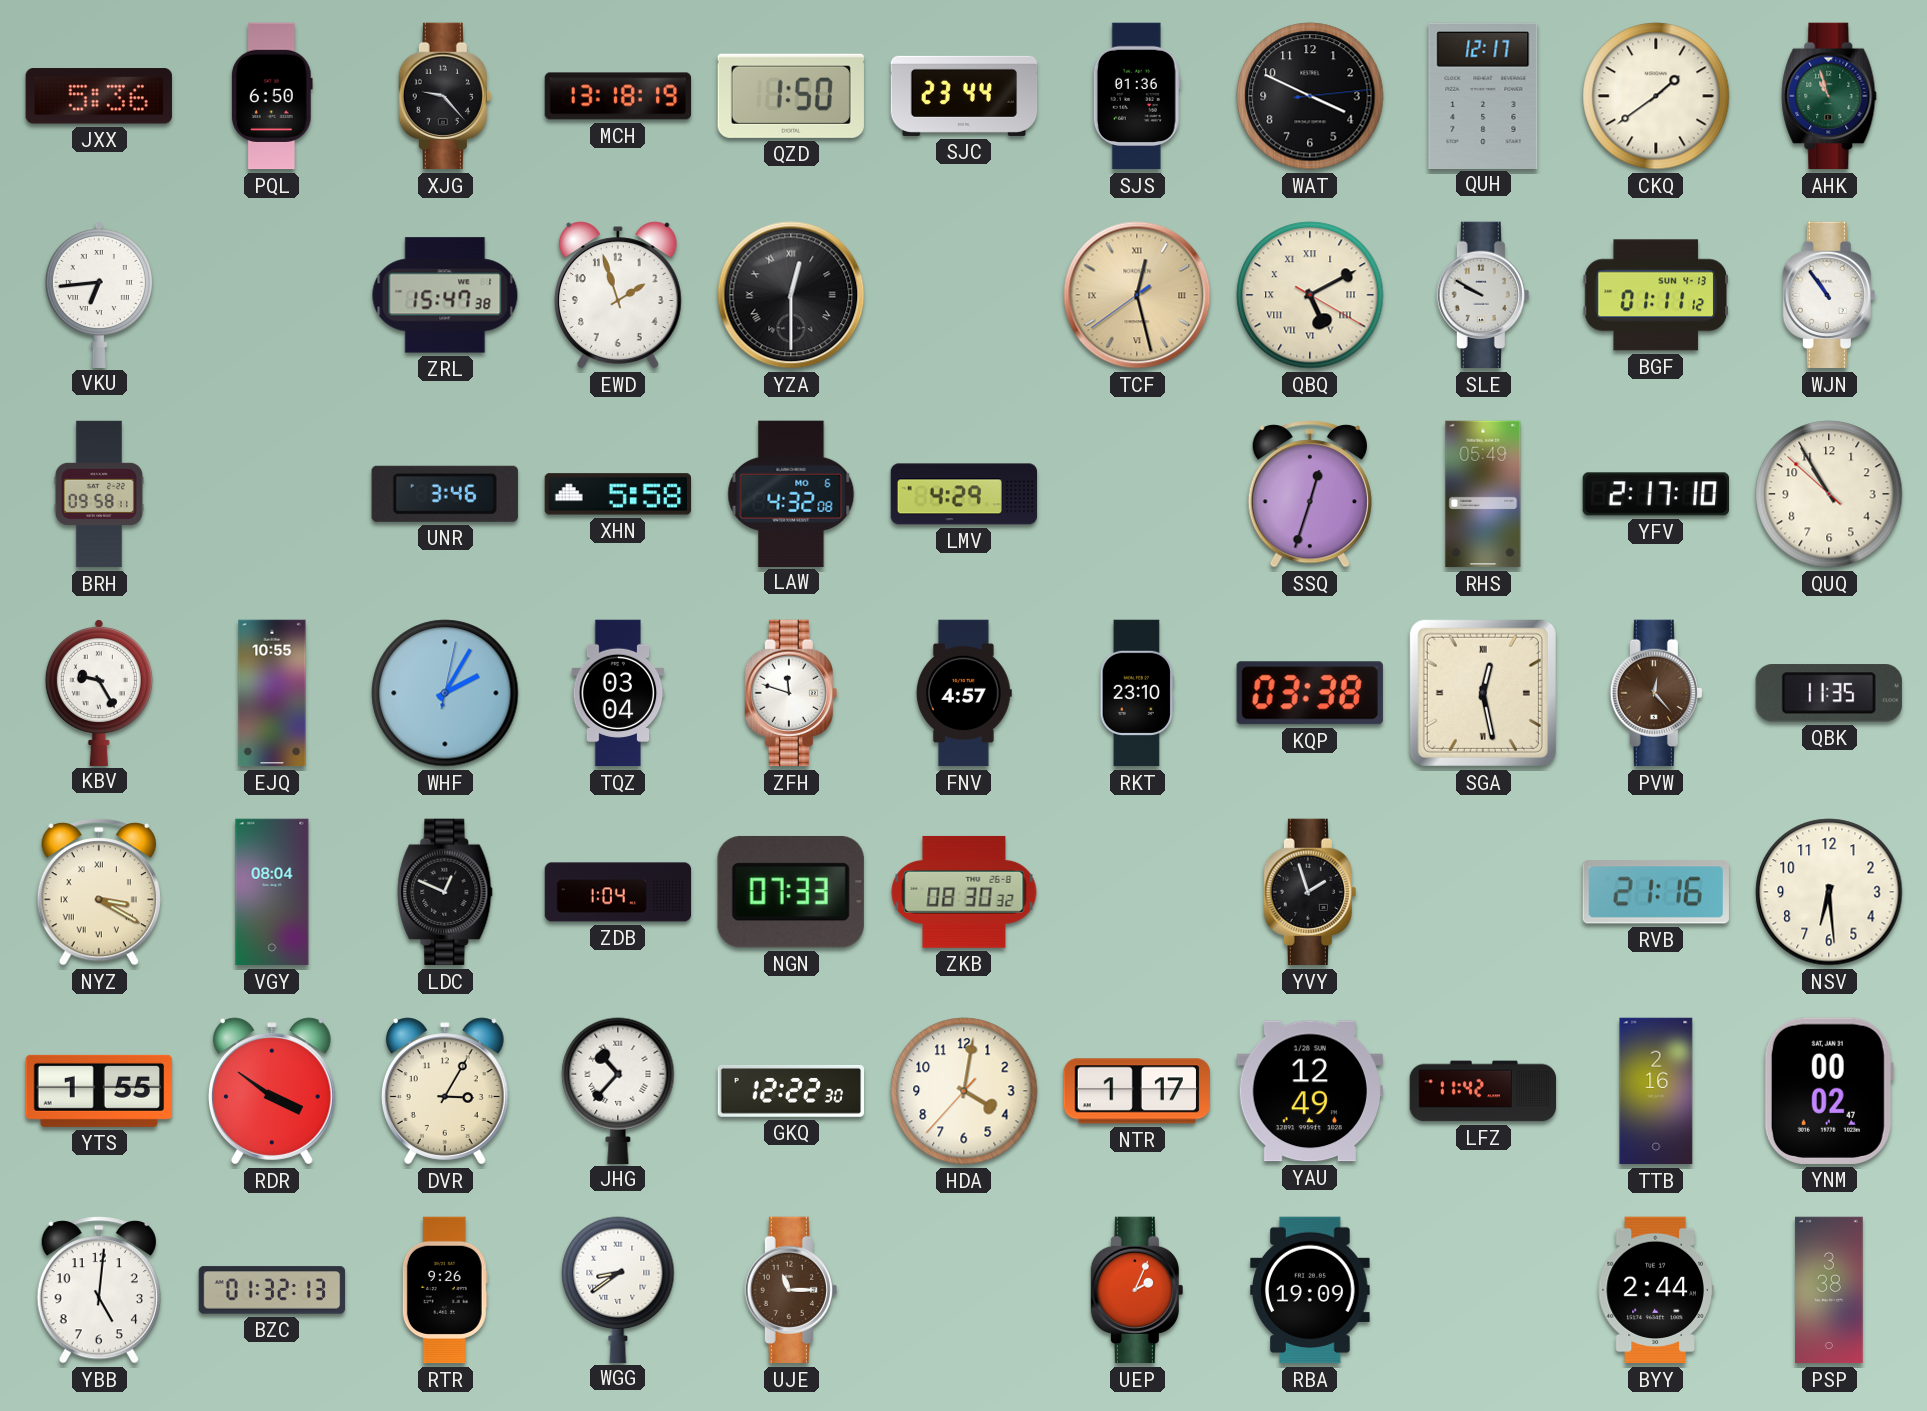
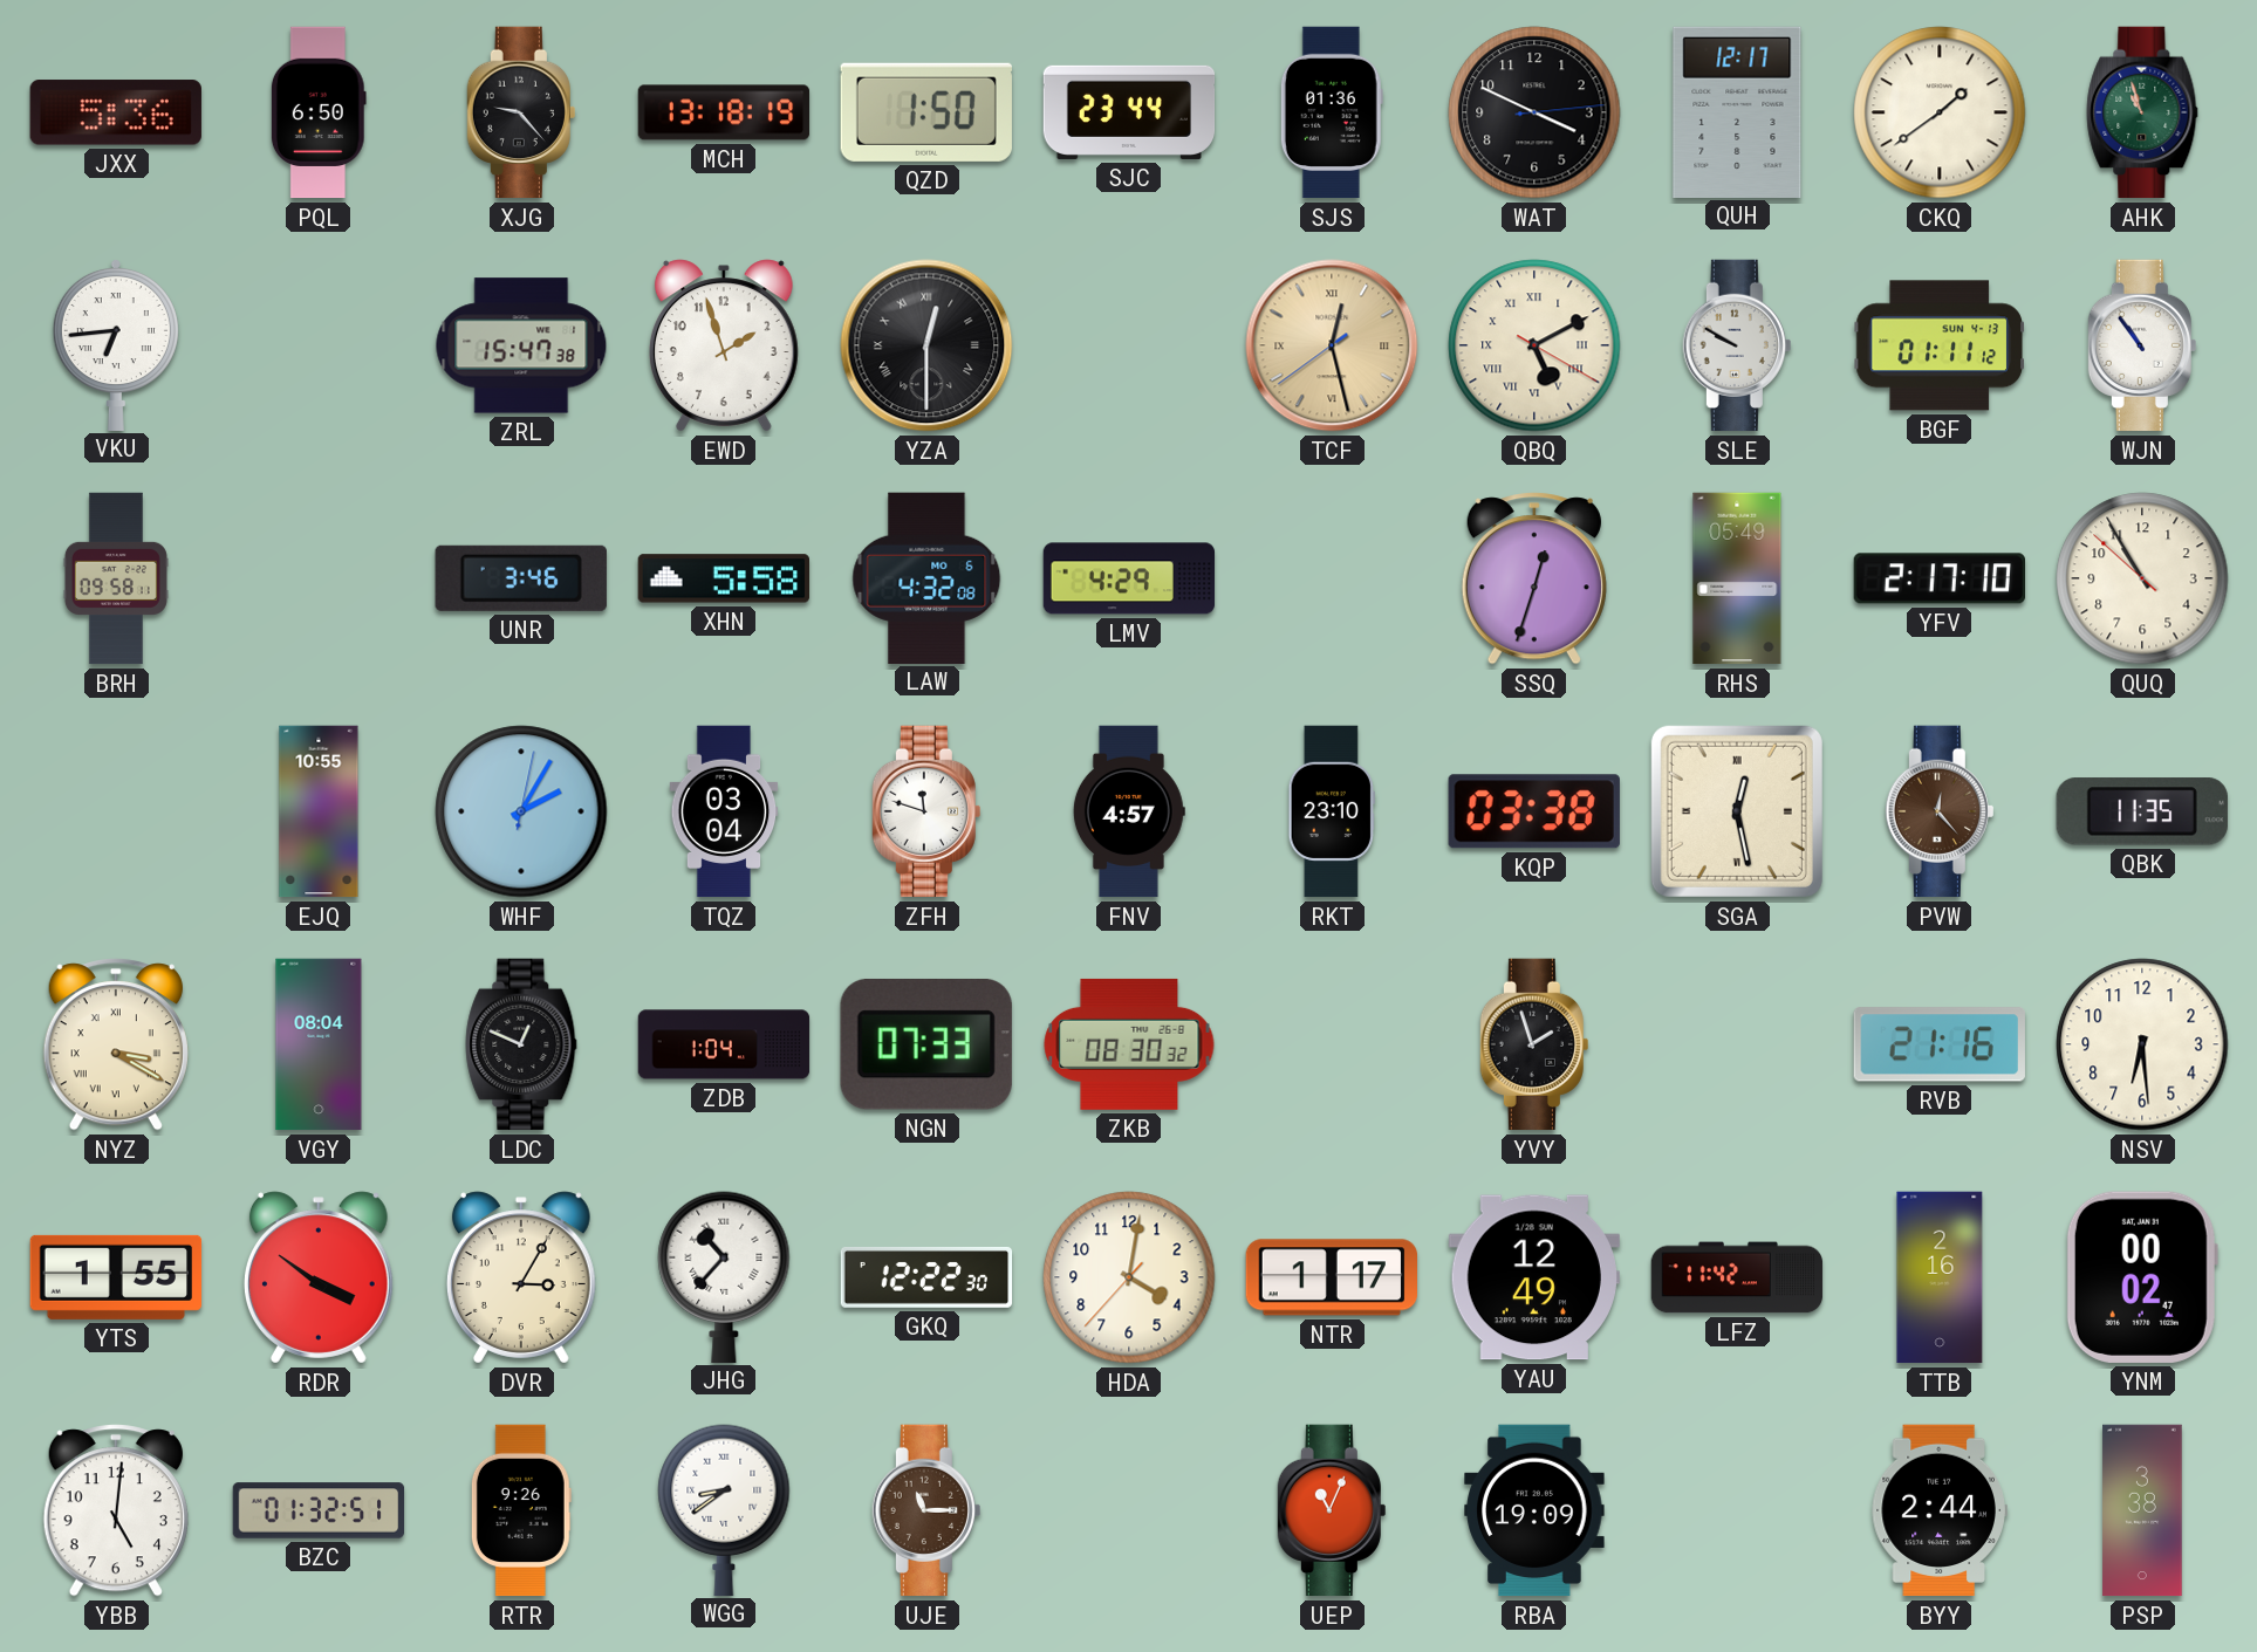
KBV: 9:25 -> none
BZC: 01:32:13 -> 01:32:51
UEP: 2:04 -> 11:04
